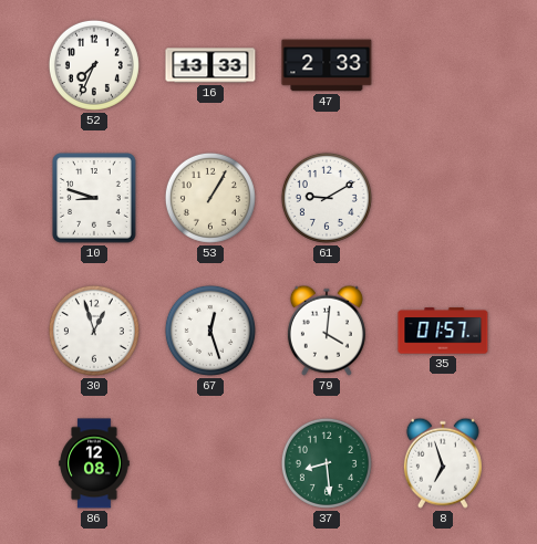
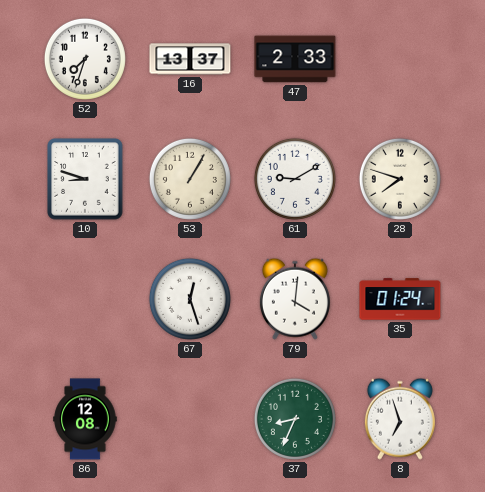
52: 7:34 -> 7:33
16: 13:33 -> 13:37
28: none -> 7:48
30: 12:57 -> none
35: 01:57 -> 01:24
37: 8:29 -> 8:34
